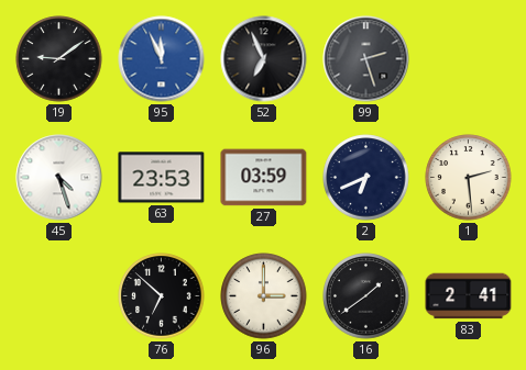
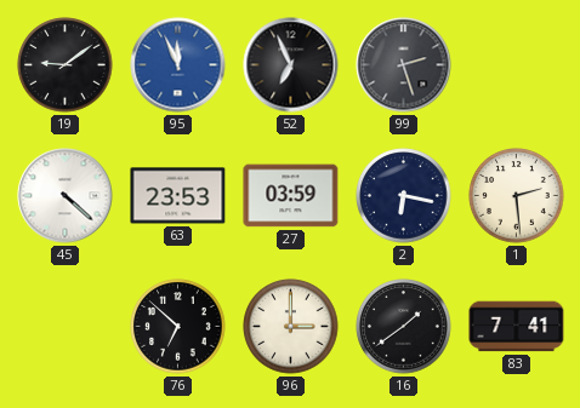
45: 4:27 -> 4:22
2: 6:41 -> 6:17
83: 2:41 -> 7:41
